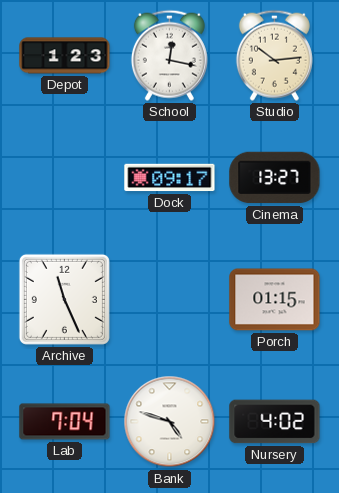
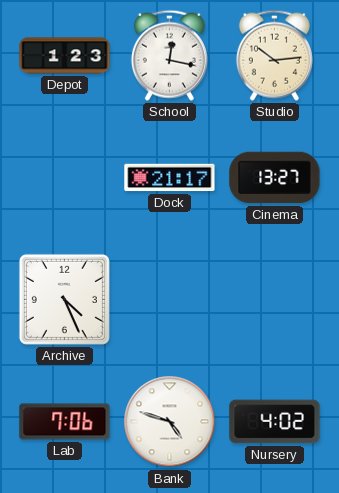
Dock: 09:17 -> 21:17
Archive: 11:26 -> 4:26
Porch: 01:15 -> none
Lab: 7:04 -> 7:06
